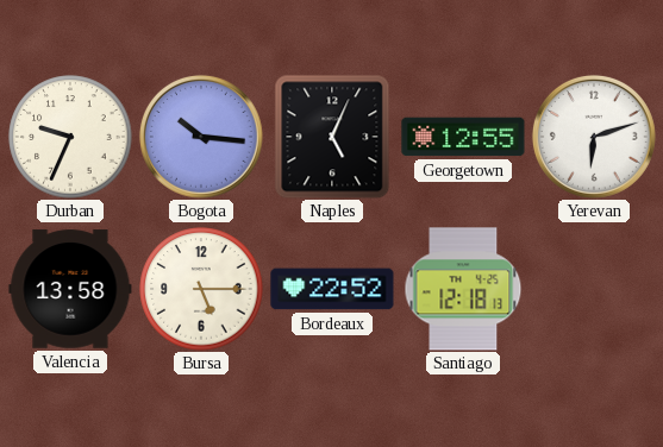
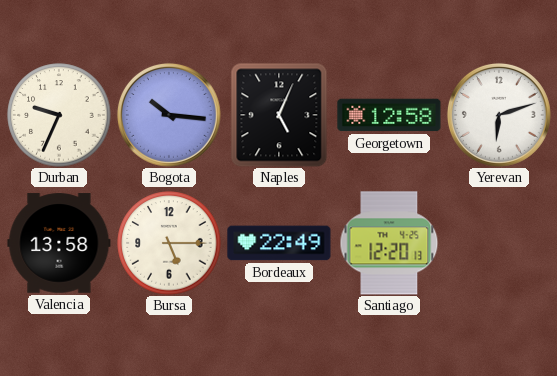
Georgetown: 12:55 -> 12:58
Bordeaux: 22:52 -> 22:49
Santiago: 12:18 -> 12:20
